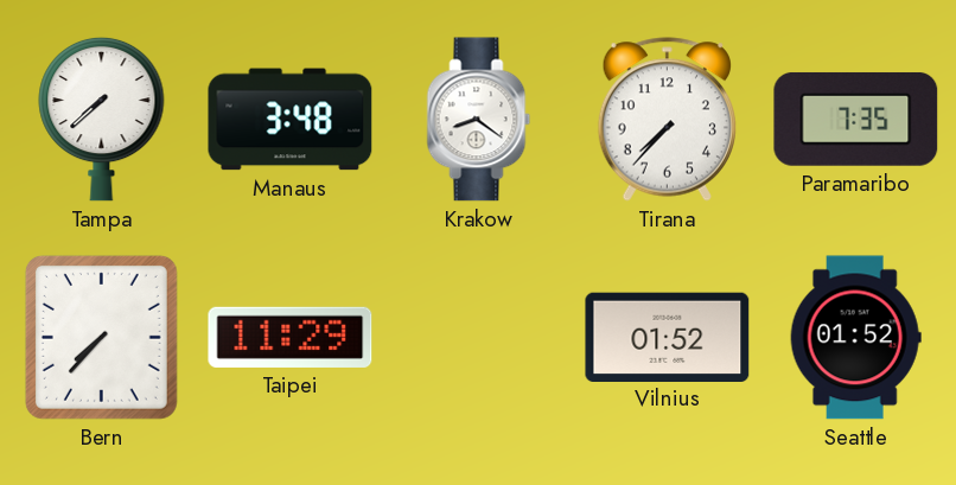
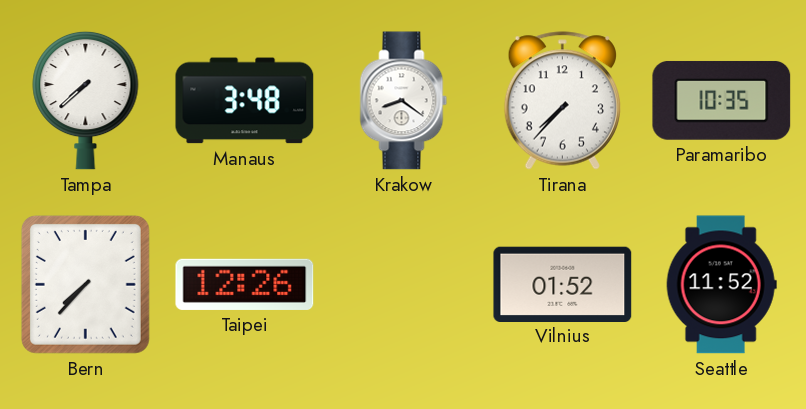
Paramaribo: 7:35 -> 10:35
Taipei: 11:29 -> 12:26
Seattle: 01:52 -> 11:52
